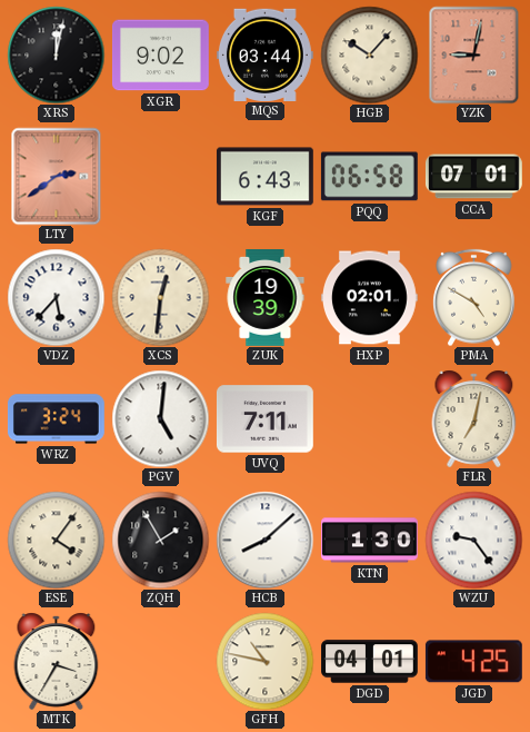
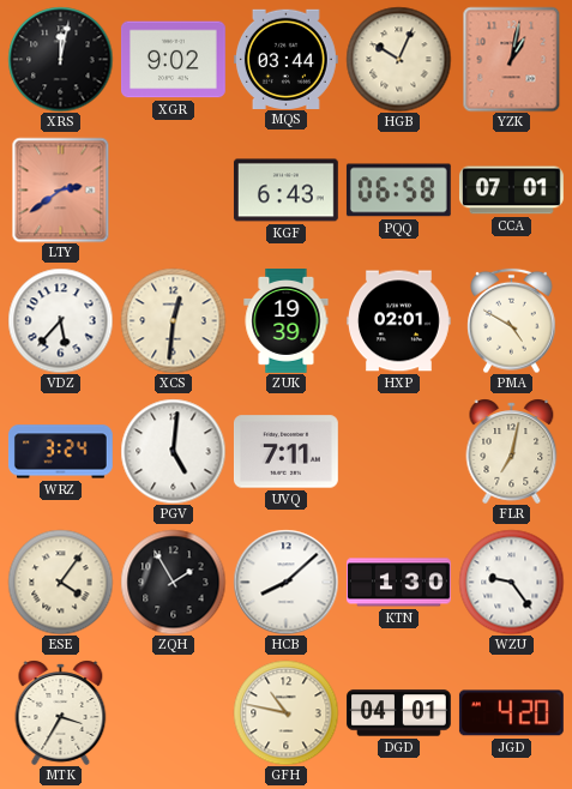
HGB: 10:07 -> 10:04
YZK: 9:02 -> 1:02
JGD: 4:25 -> 4:20
